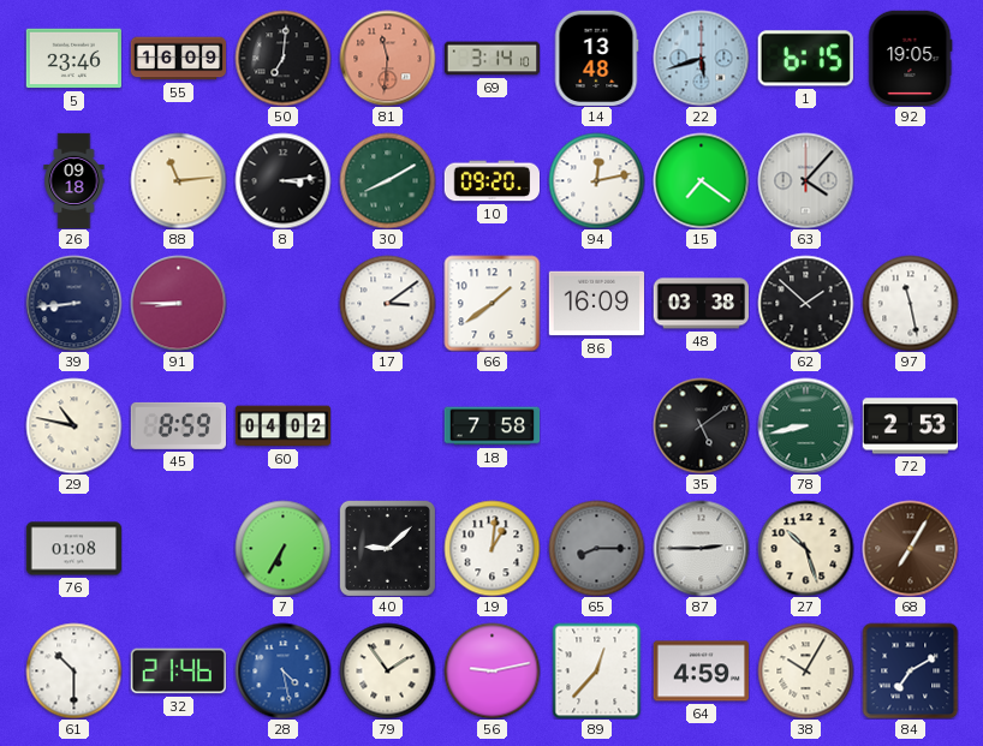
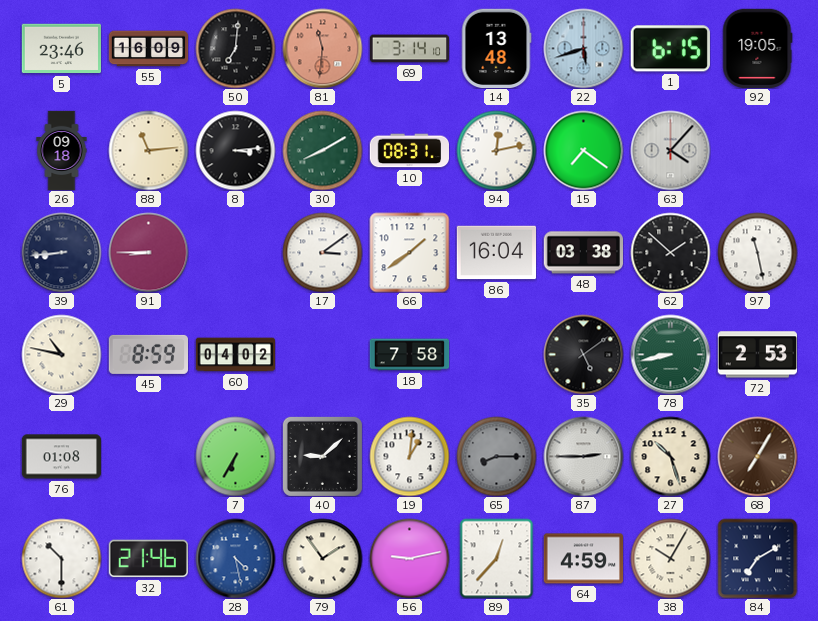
10: 09:20 -> 08:31
86: 16:09 -> 16:04
